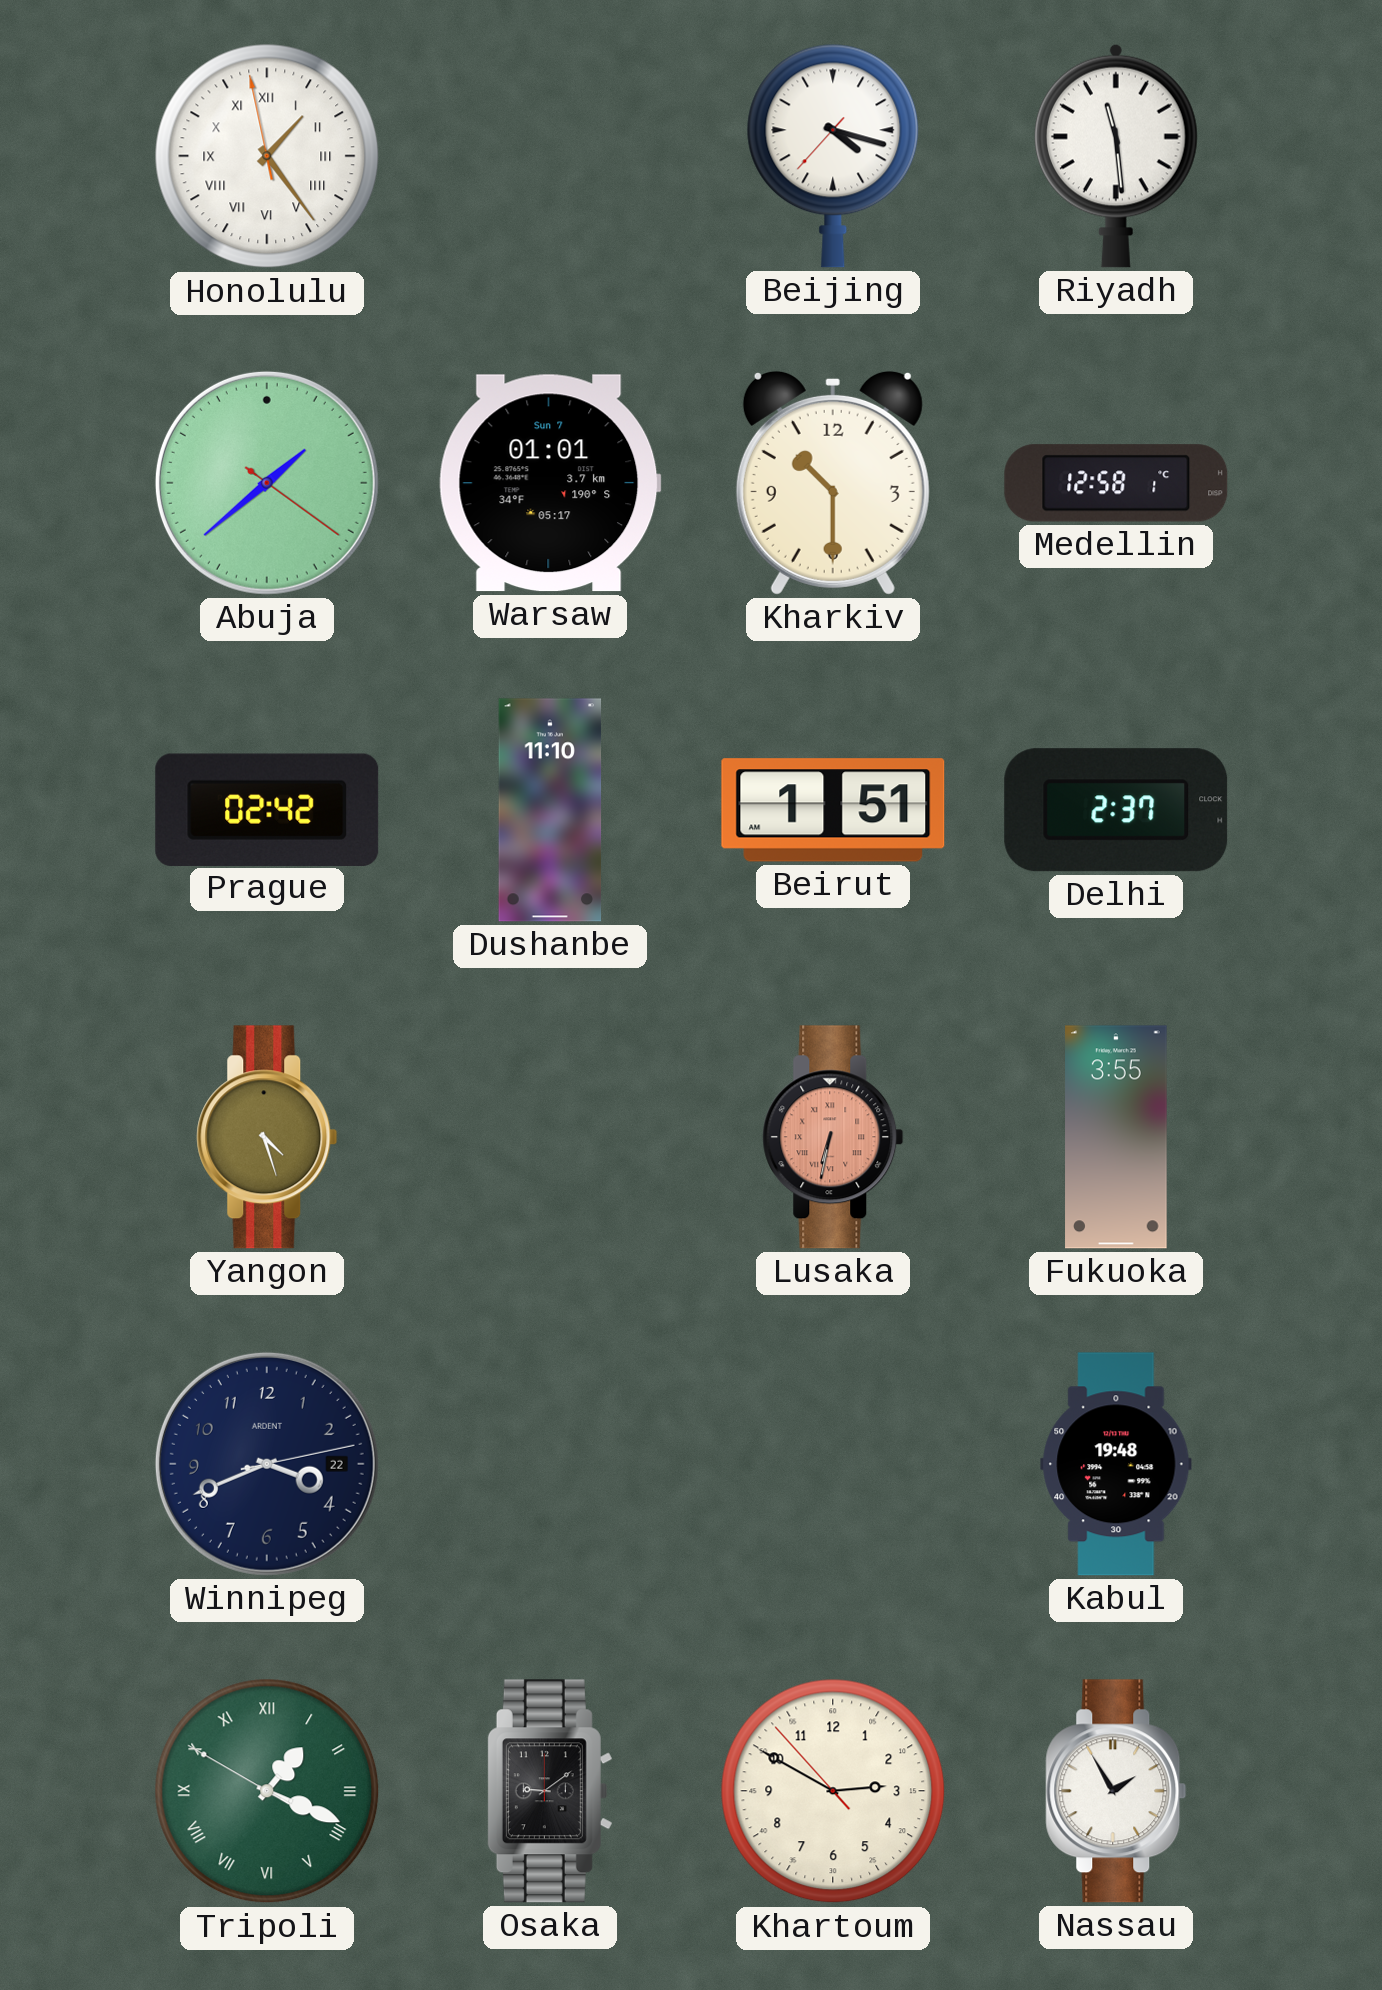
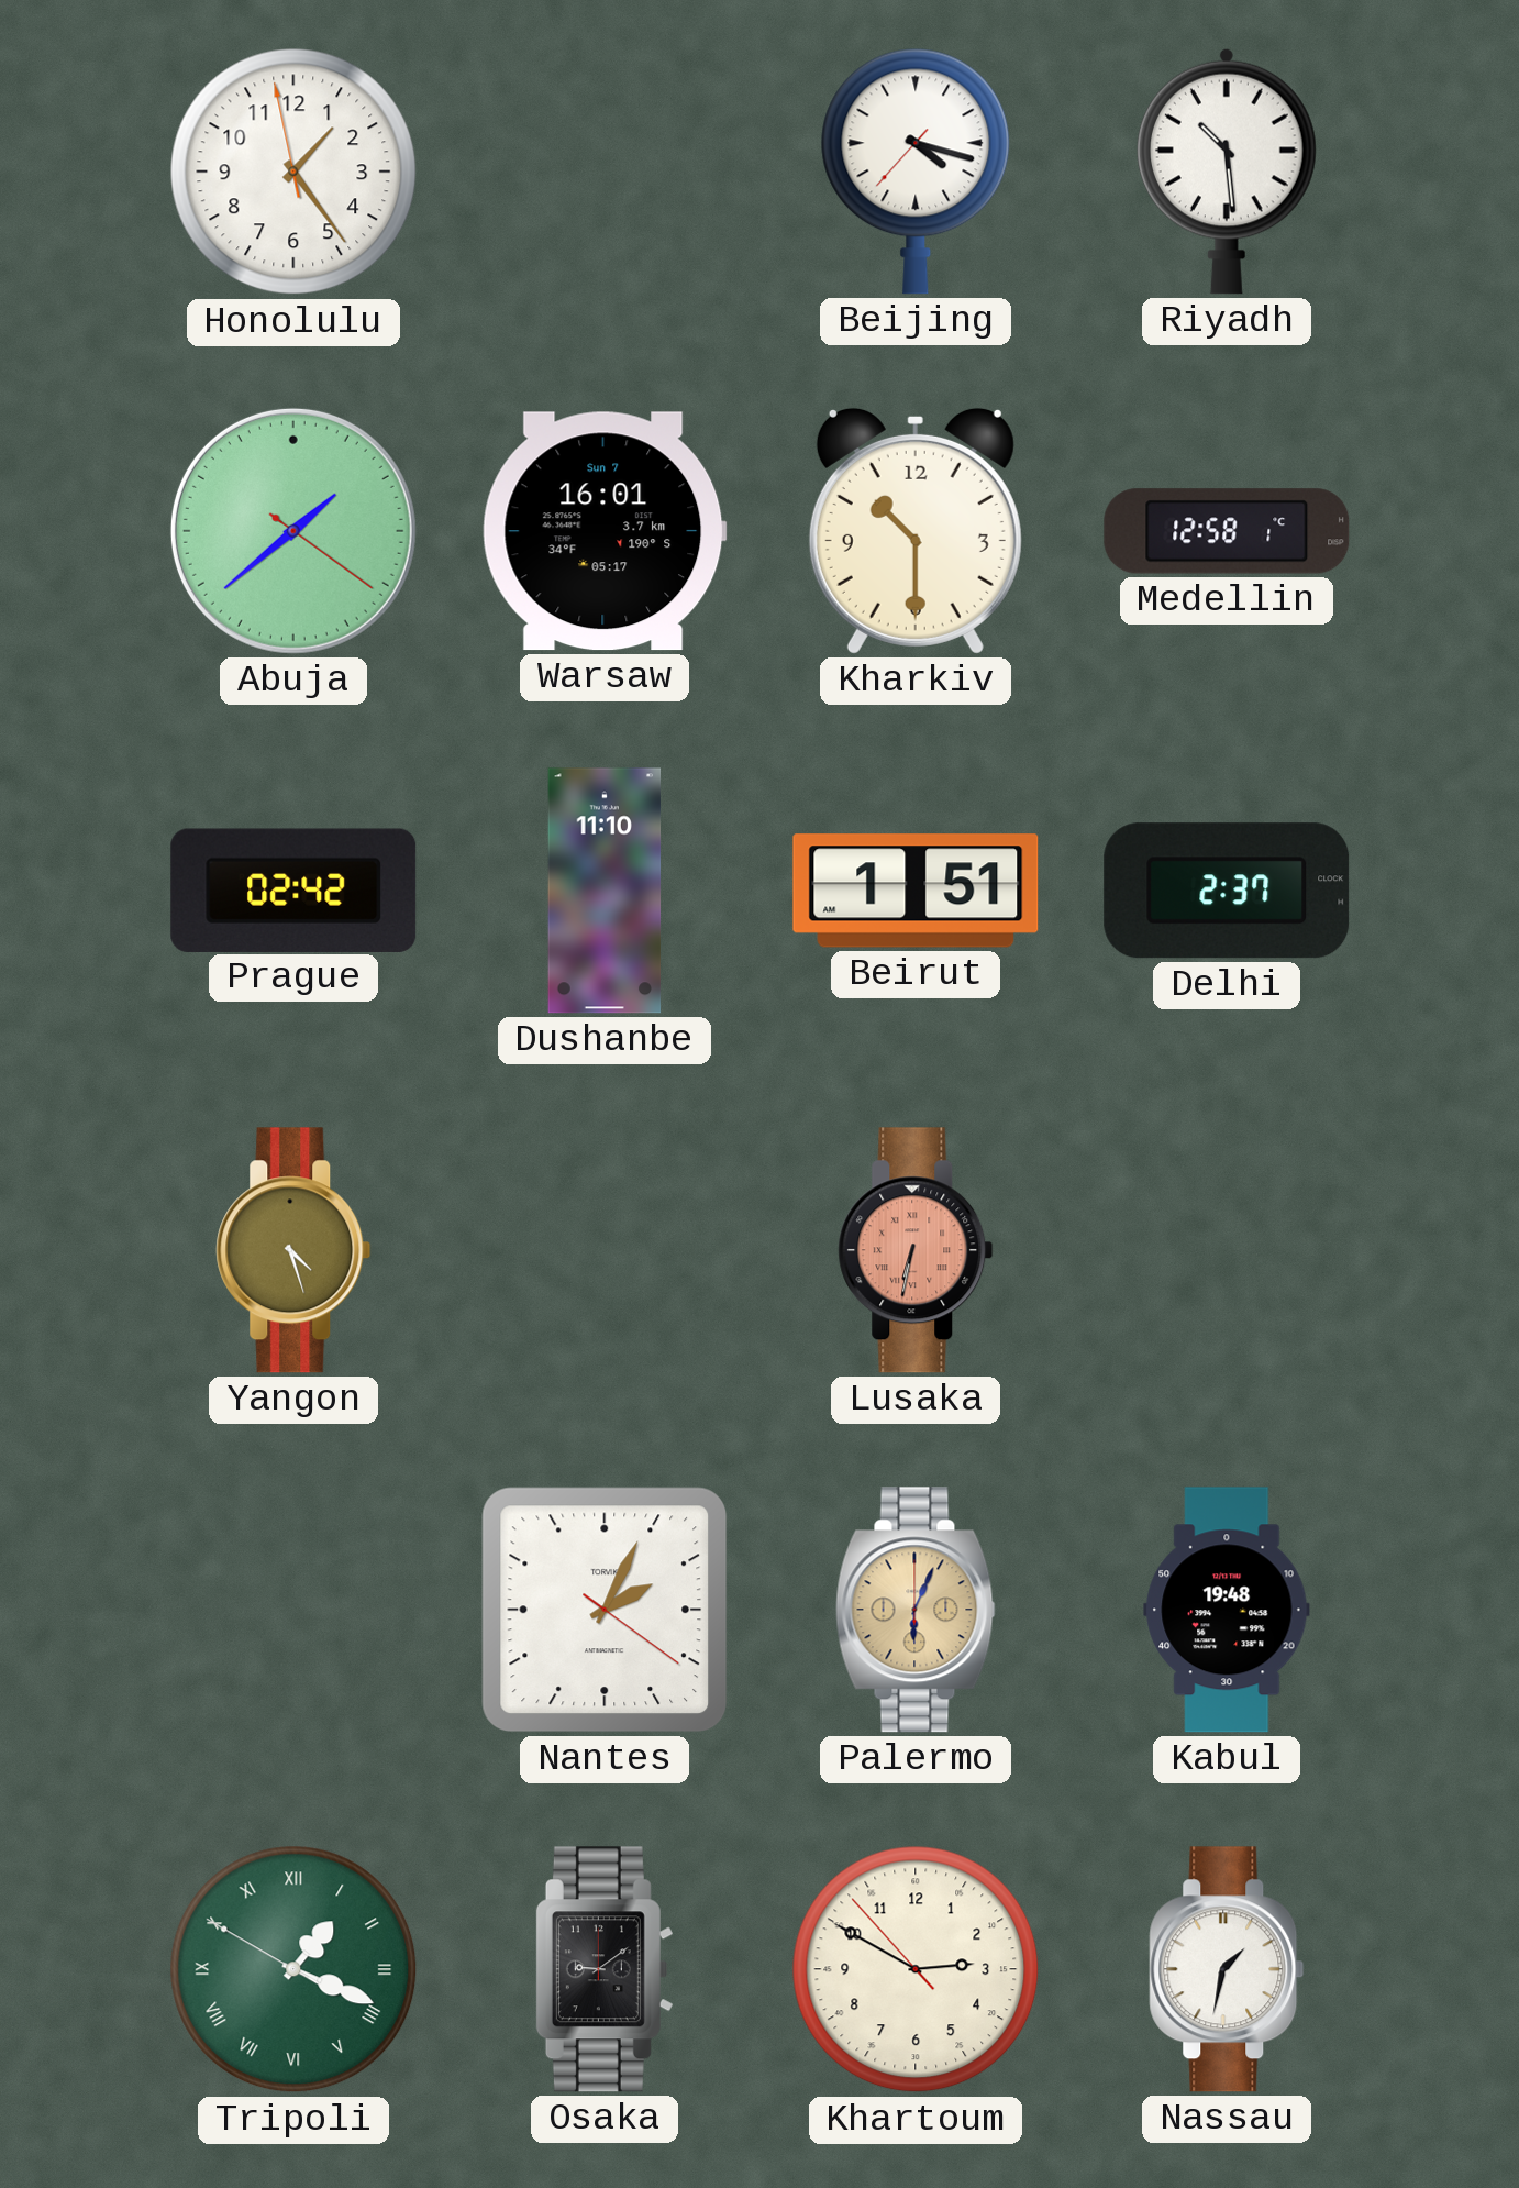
Honolulu numerals: Roman -> Arabic
Riyadh: 11:29 -> 10:29
Warsaw: 01:01 -> 16:01
Fukuoka: 3:55 -> none
Winnipeg: 3:41 -> none
Nantes: none -> 2:04
Palermo: none -> 6:04
Nassau: 1:55 -> 1:32
